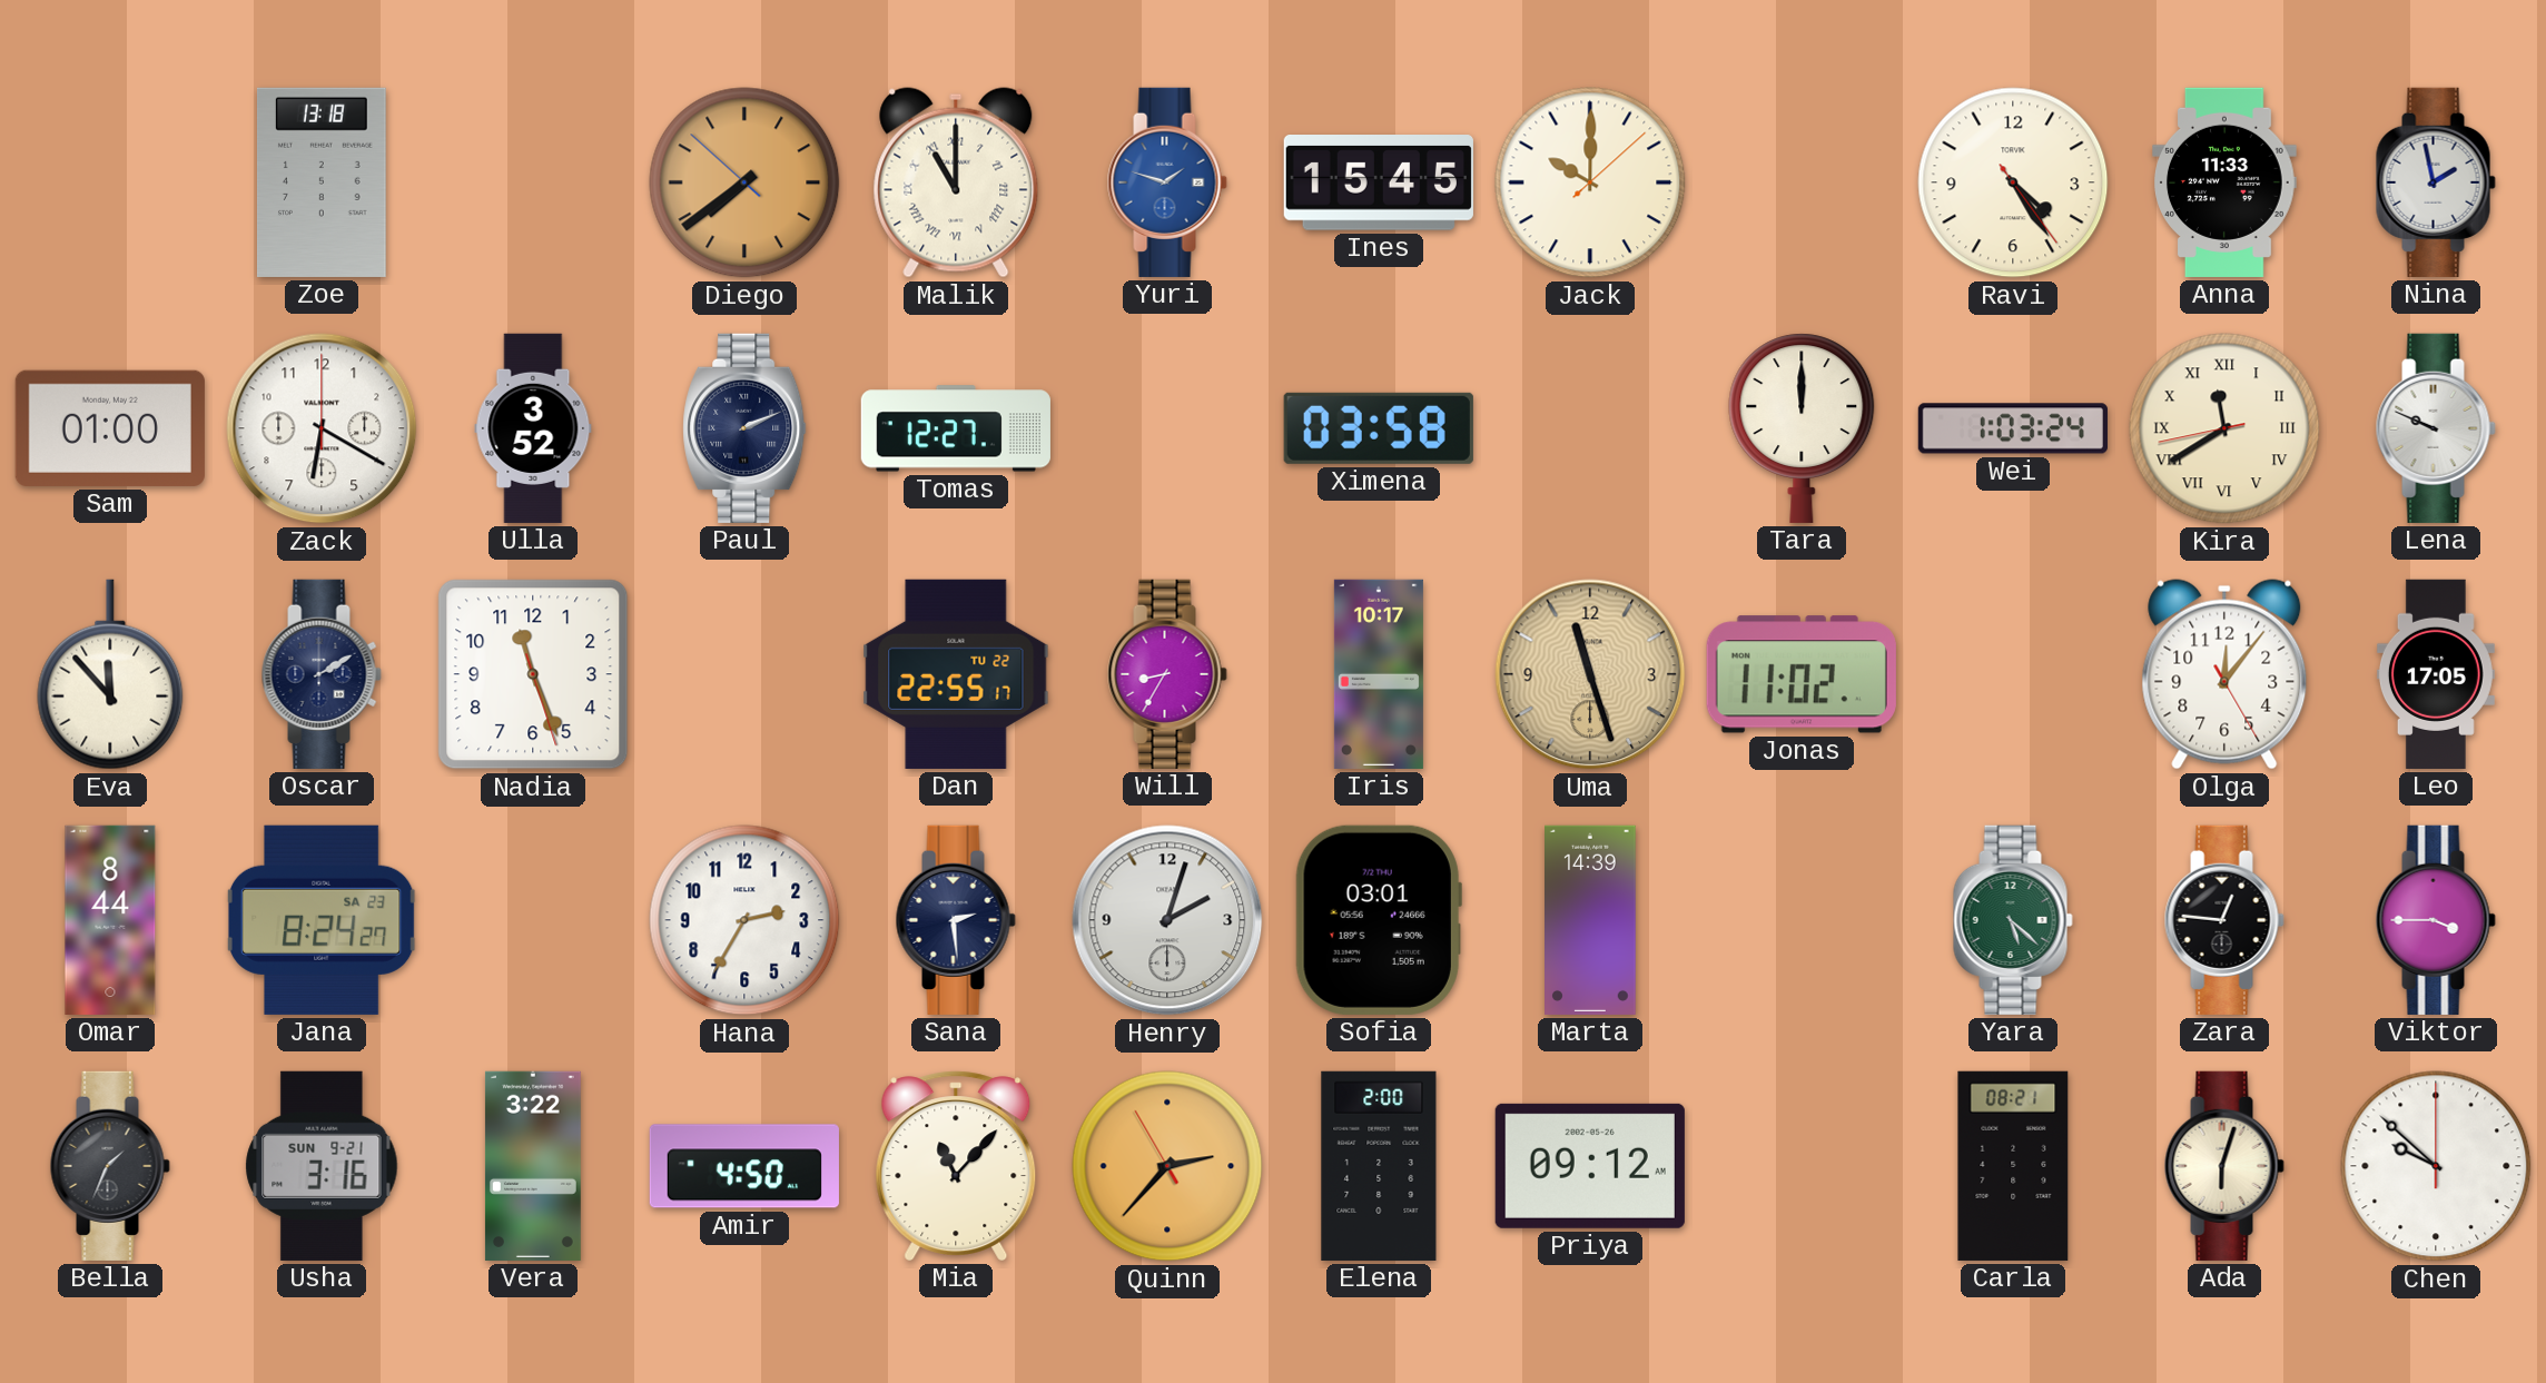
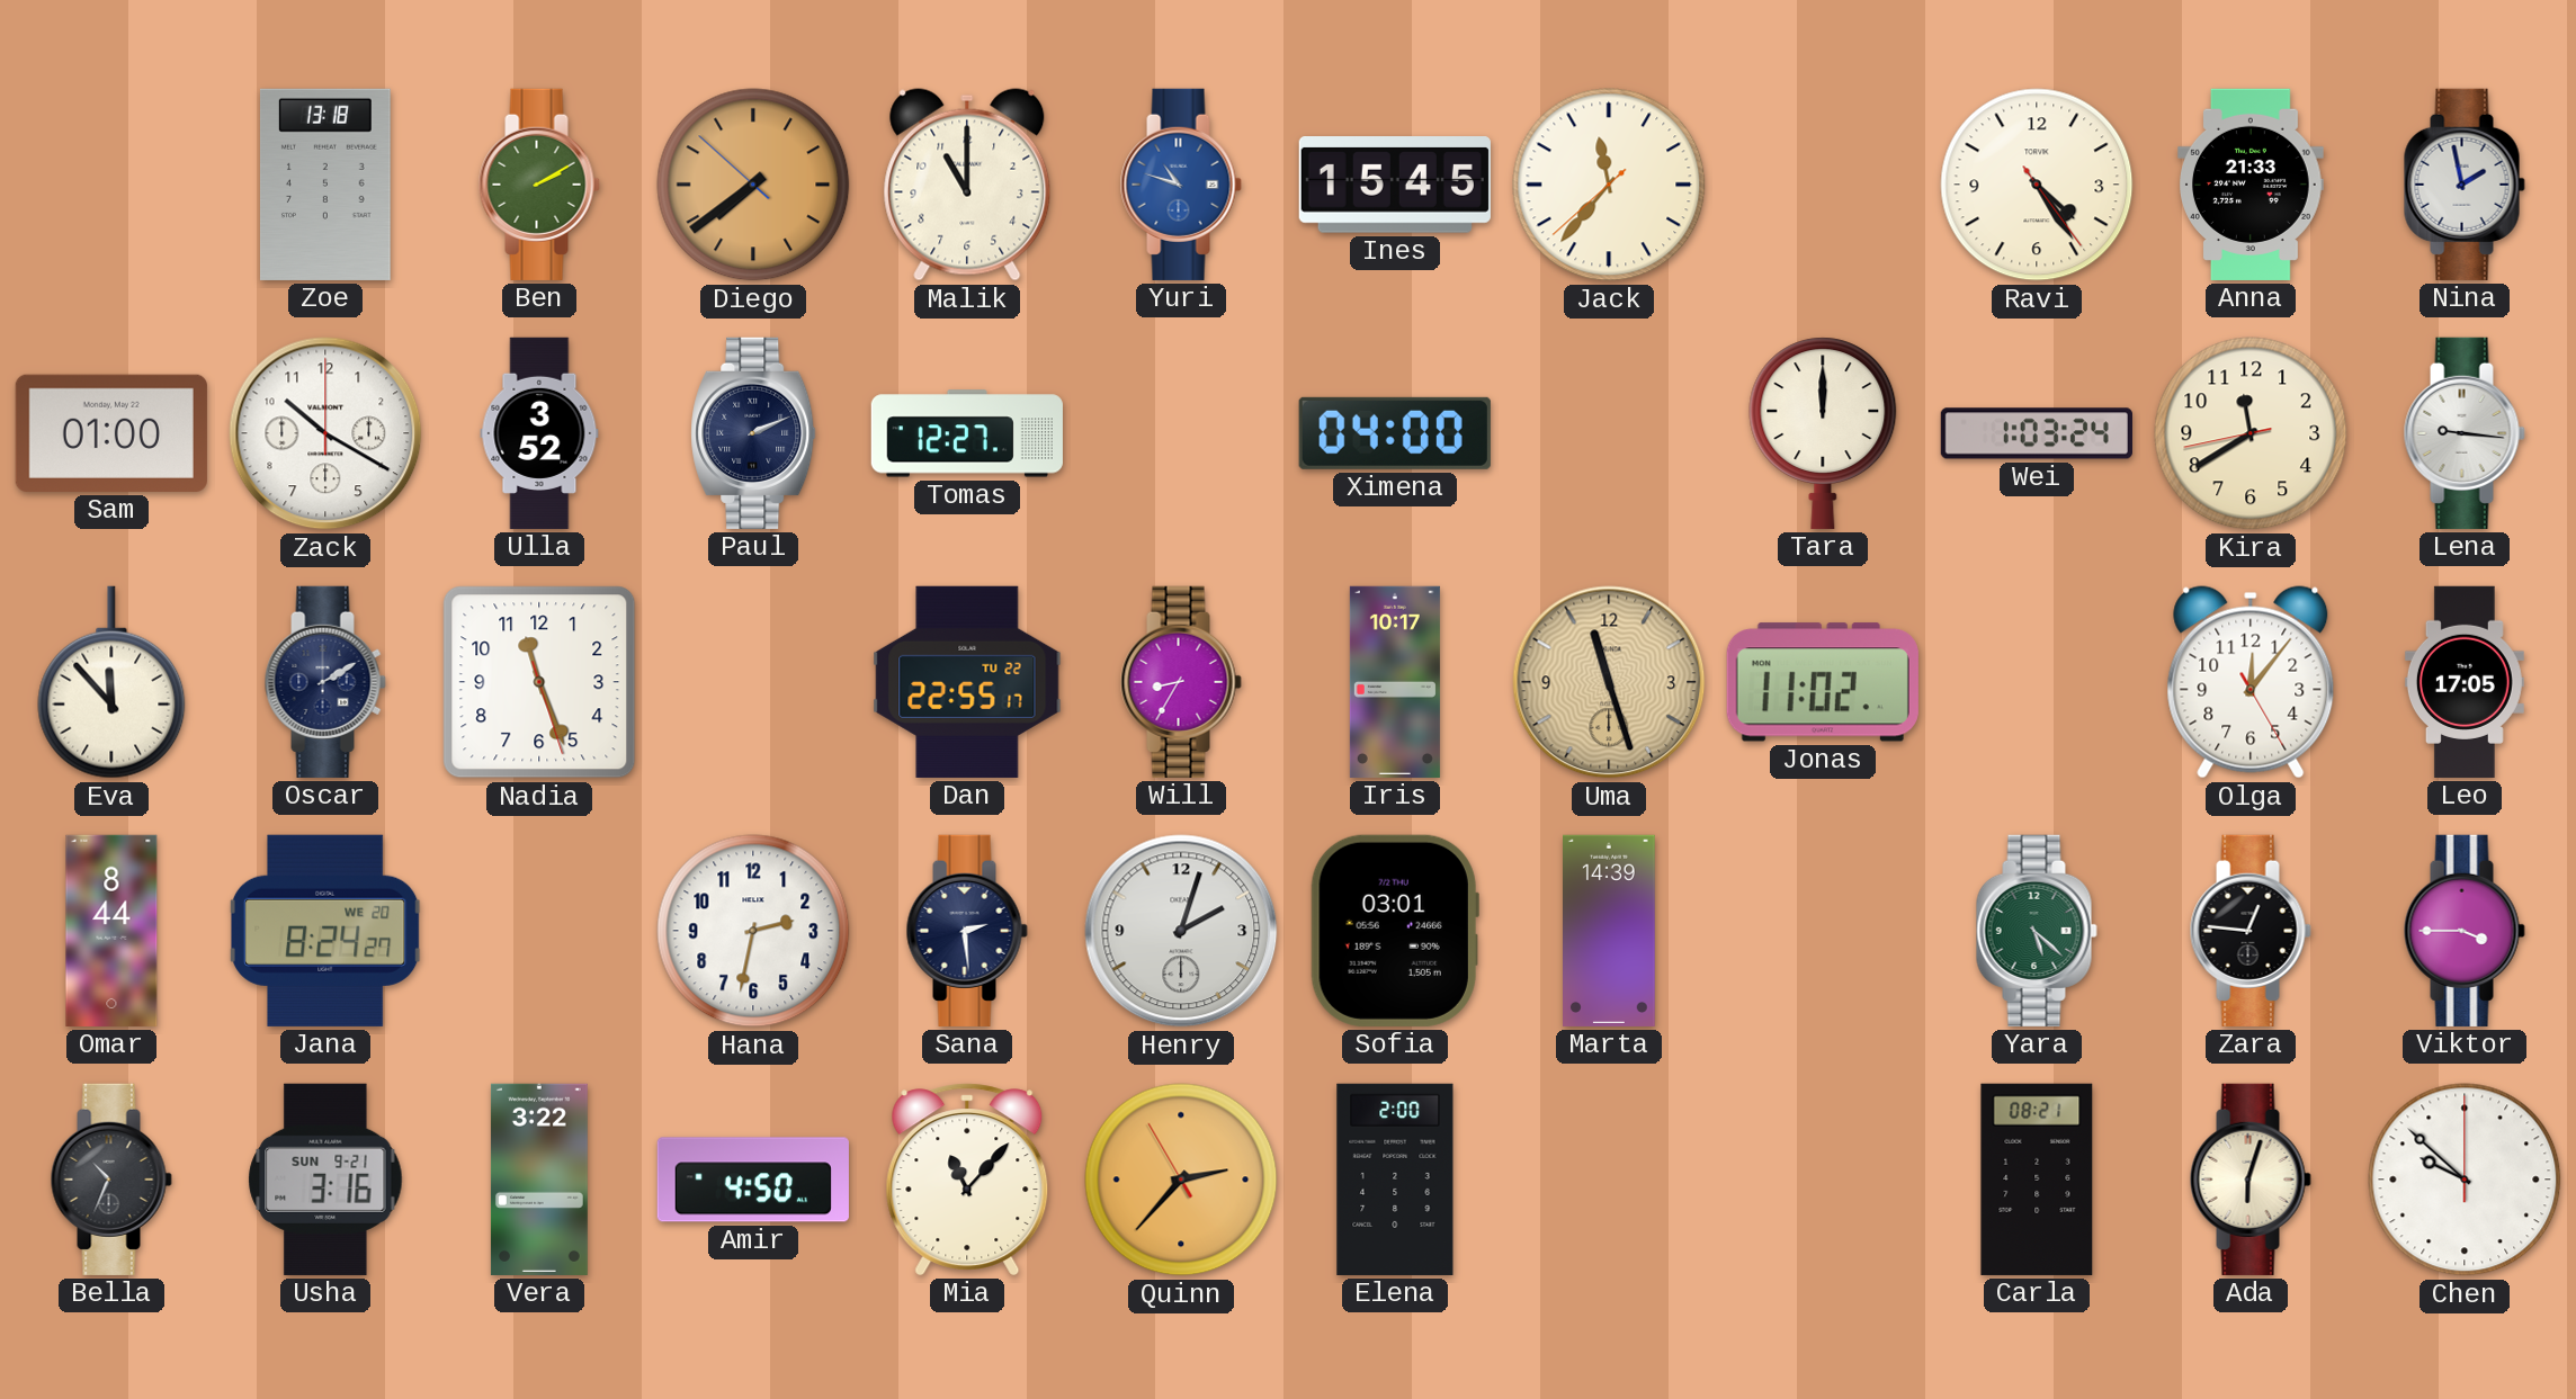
Ben: none -> 2:10
Malik numerals: Roman -> Arabic
Yuri: 1:48 -> 10:48
Jack: 10:00 -> 11:36
Anna: 11:33 -> 21:33
Zack: 6:20 -> 10:20
Ximena: 03:58 -> 04:00
Kira numerals: Roman -> Arabic
Lena: 9:49 -> 9:16
Jana date: SA 23 -> WE 20
Hana: 2:35 -> 2:32
Bella: 1:34 -> 10:34
Priya: 09:12 -> none
